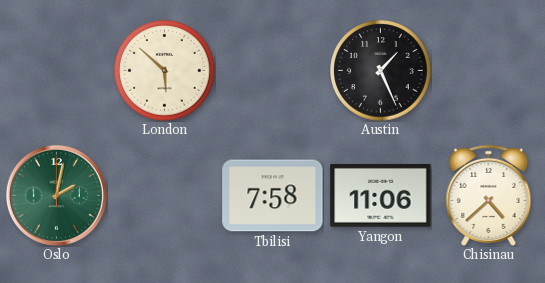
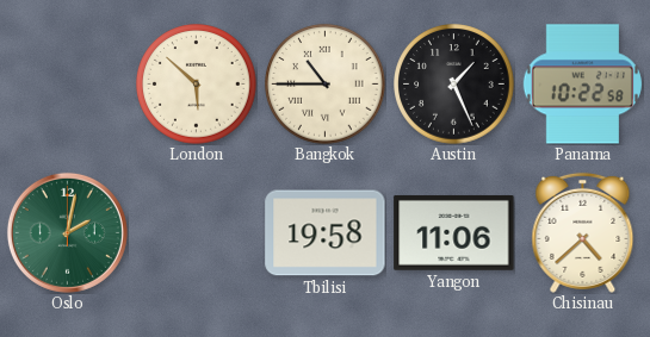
Bangkok: none -> 10:45
Panama: none -> 10:22
Tbilisi: 7:58 -> 19:58
